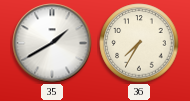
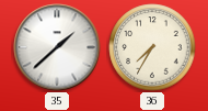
35: 1:40 -> 1:38
